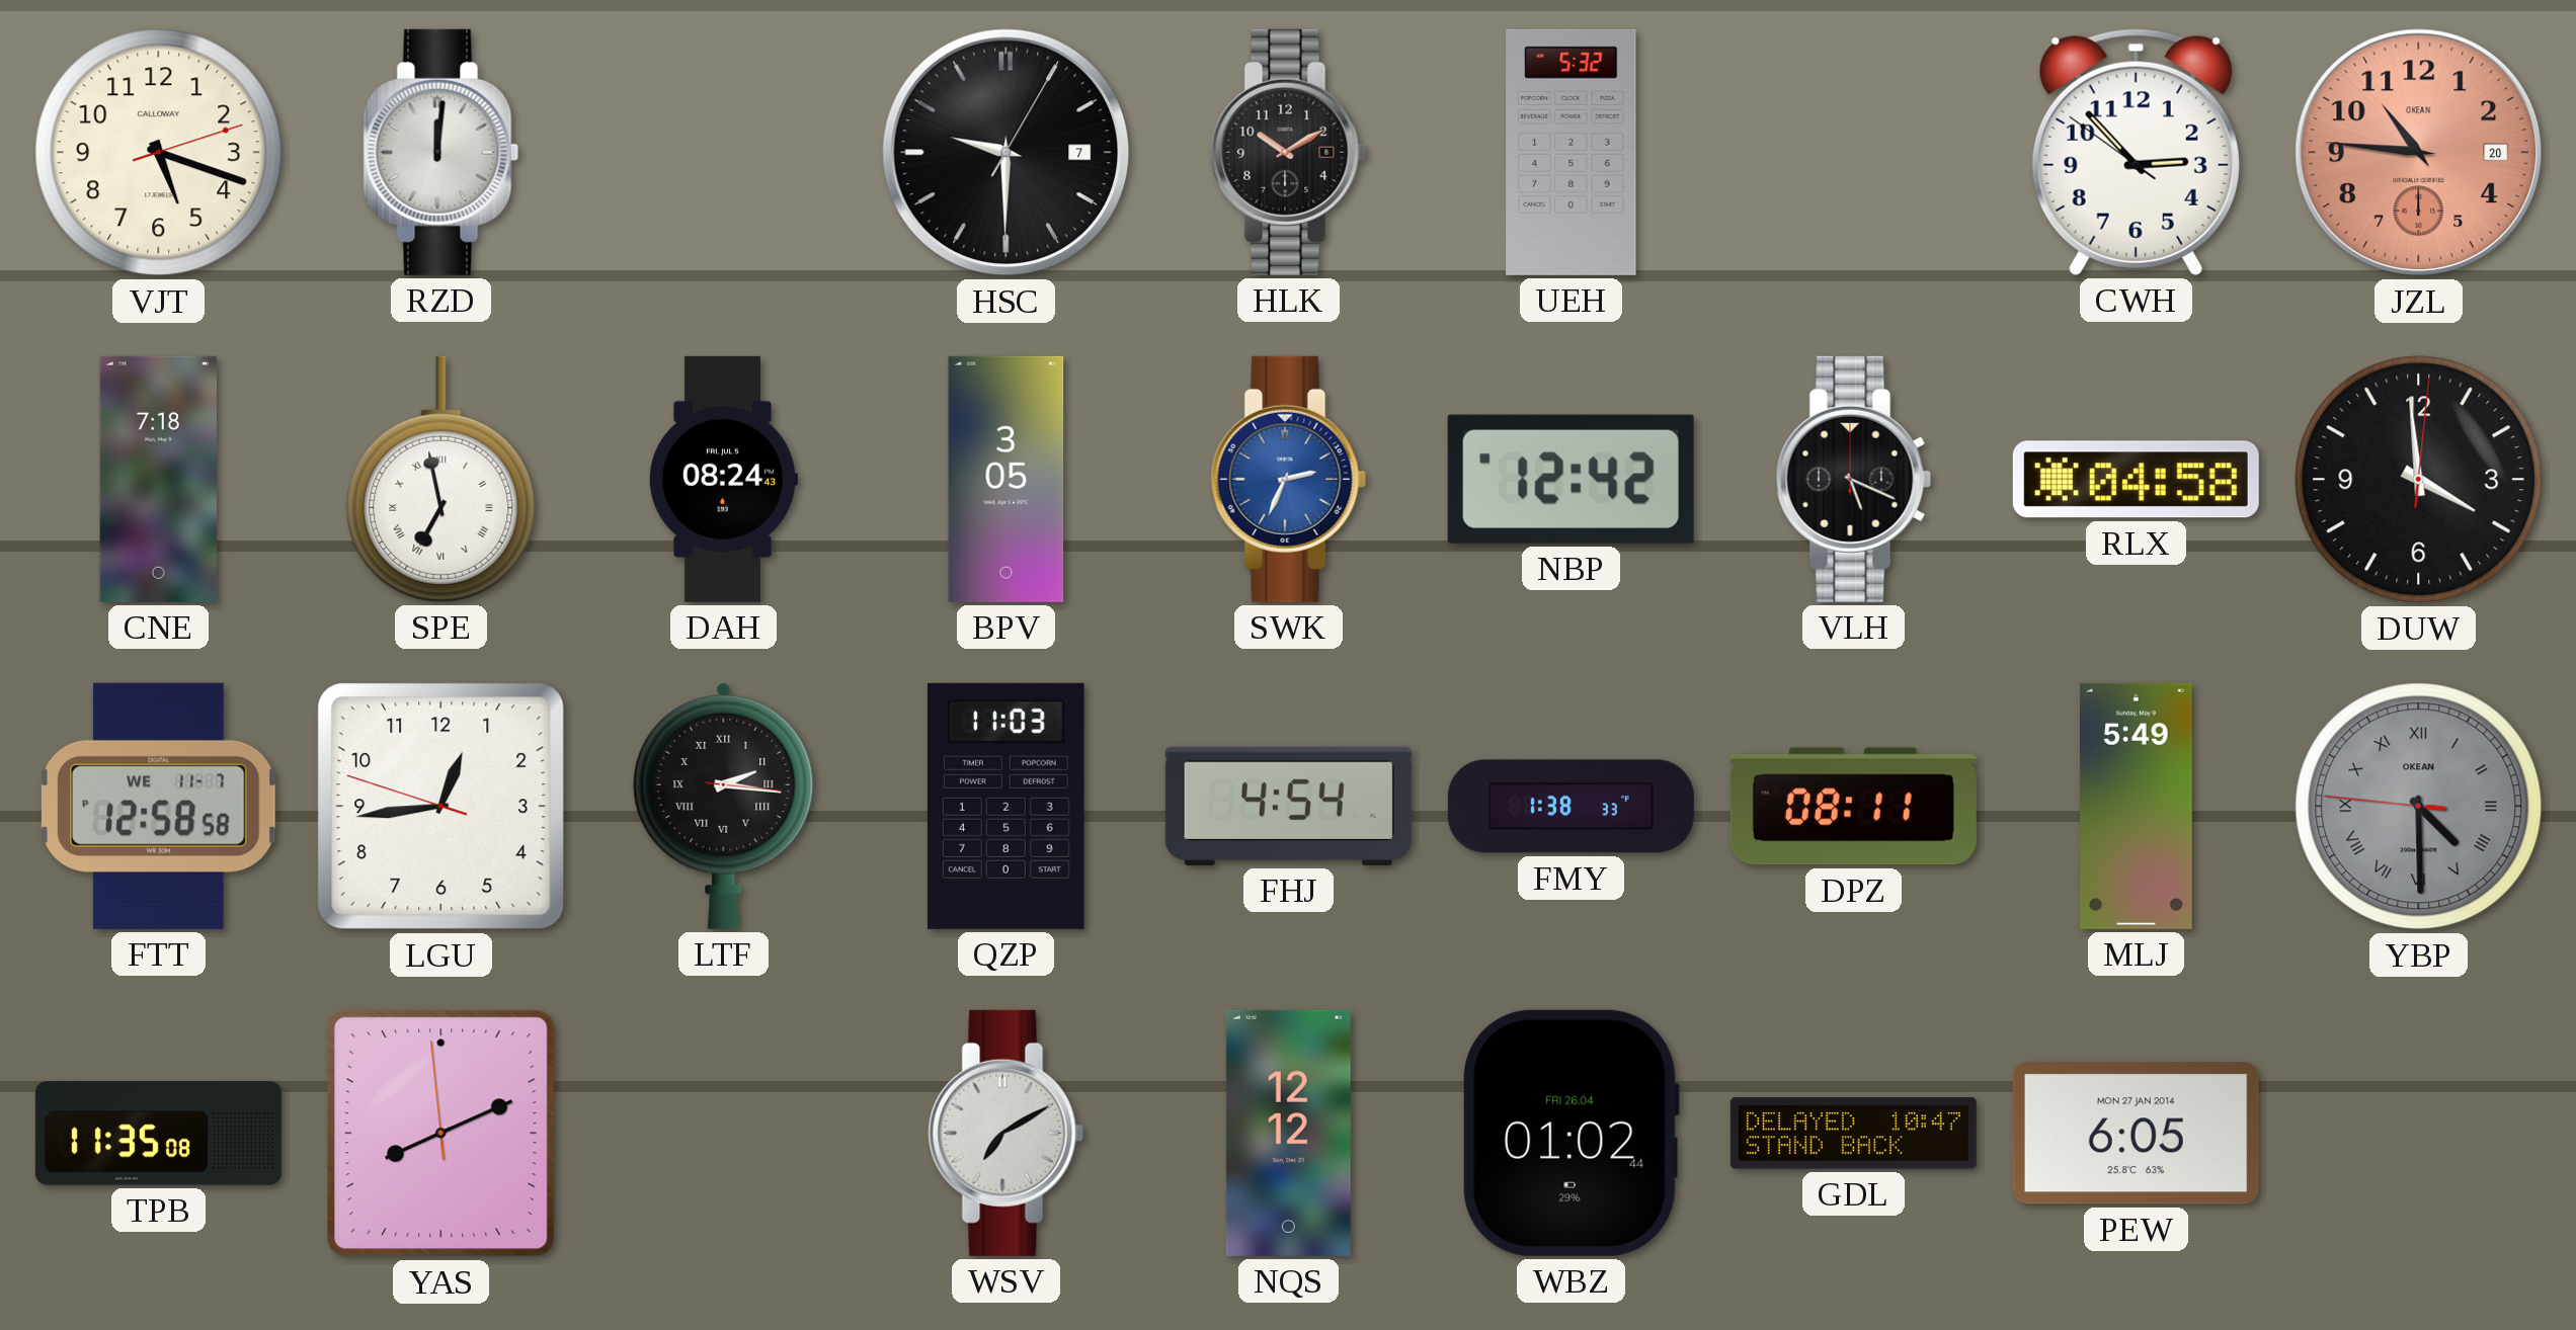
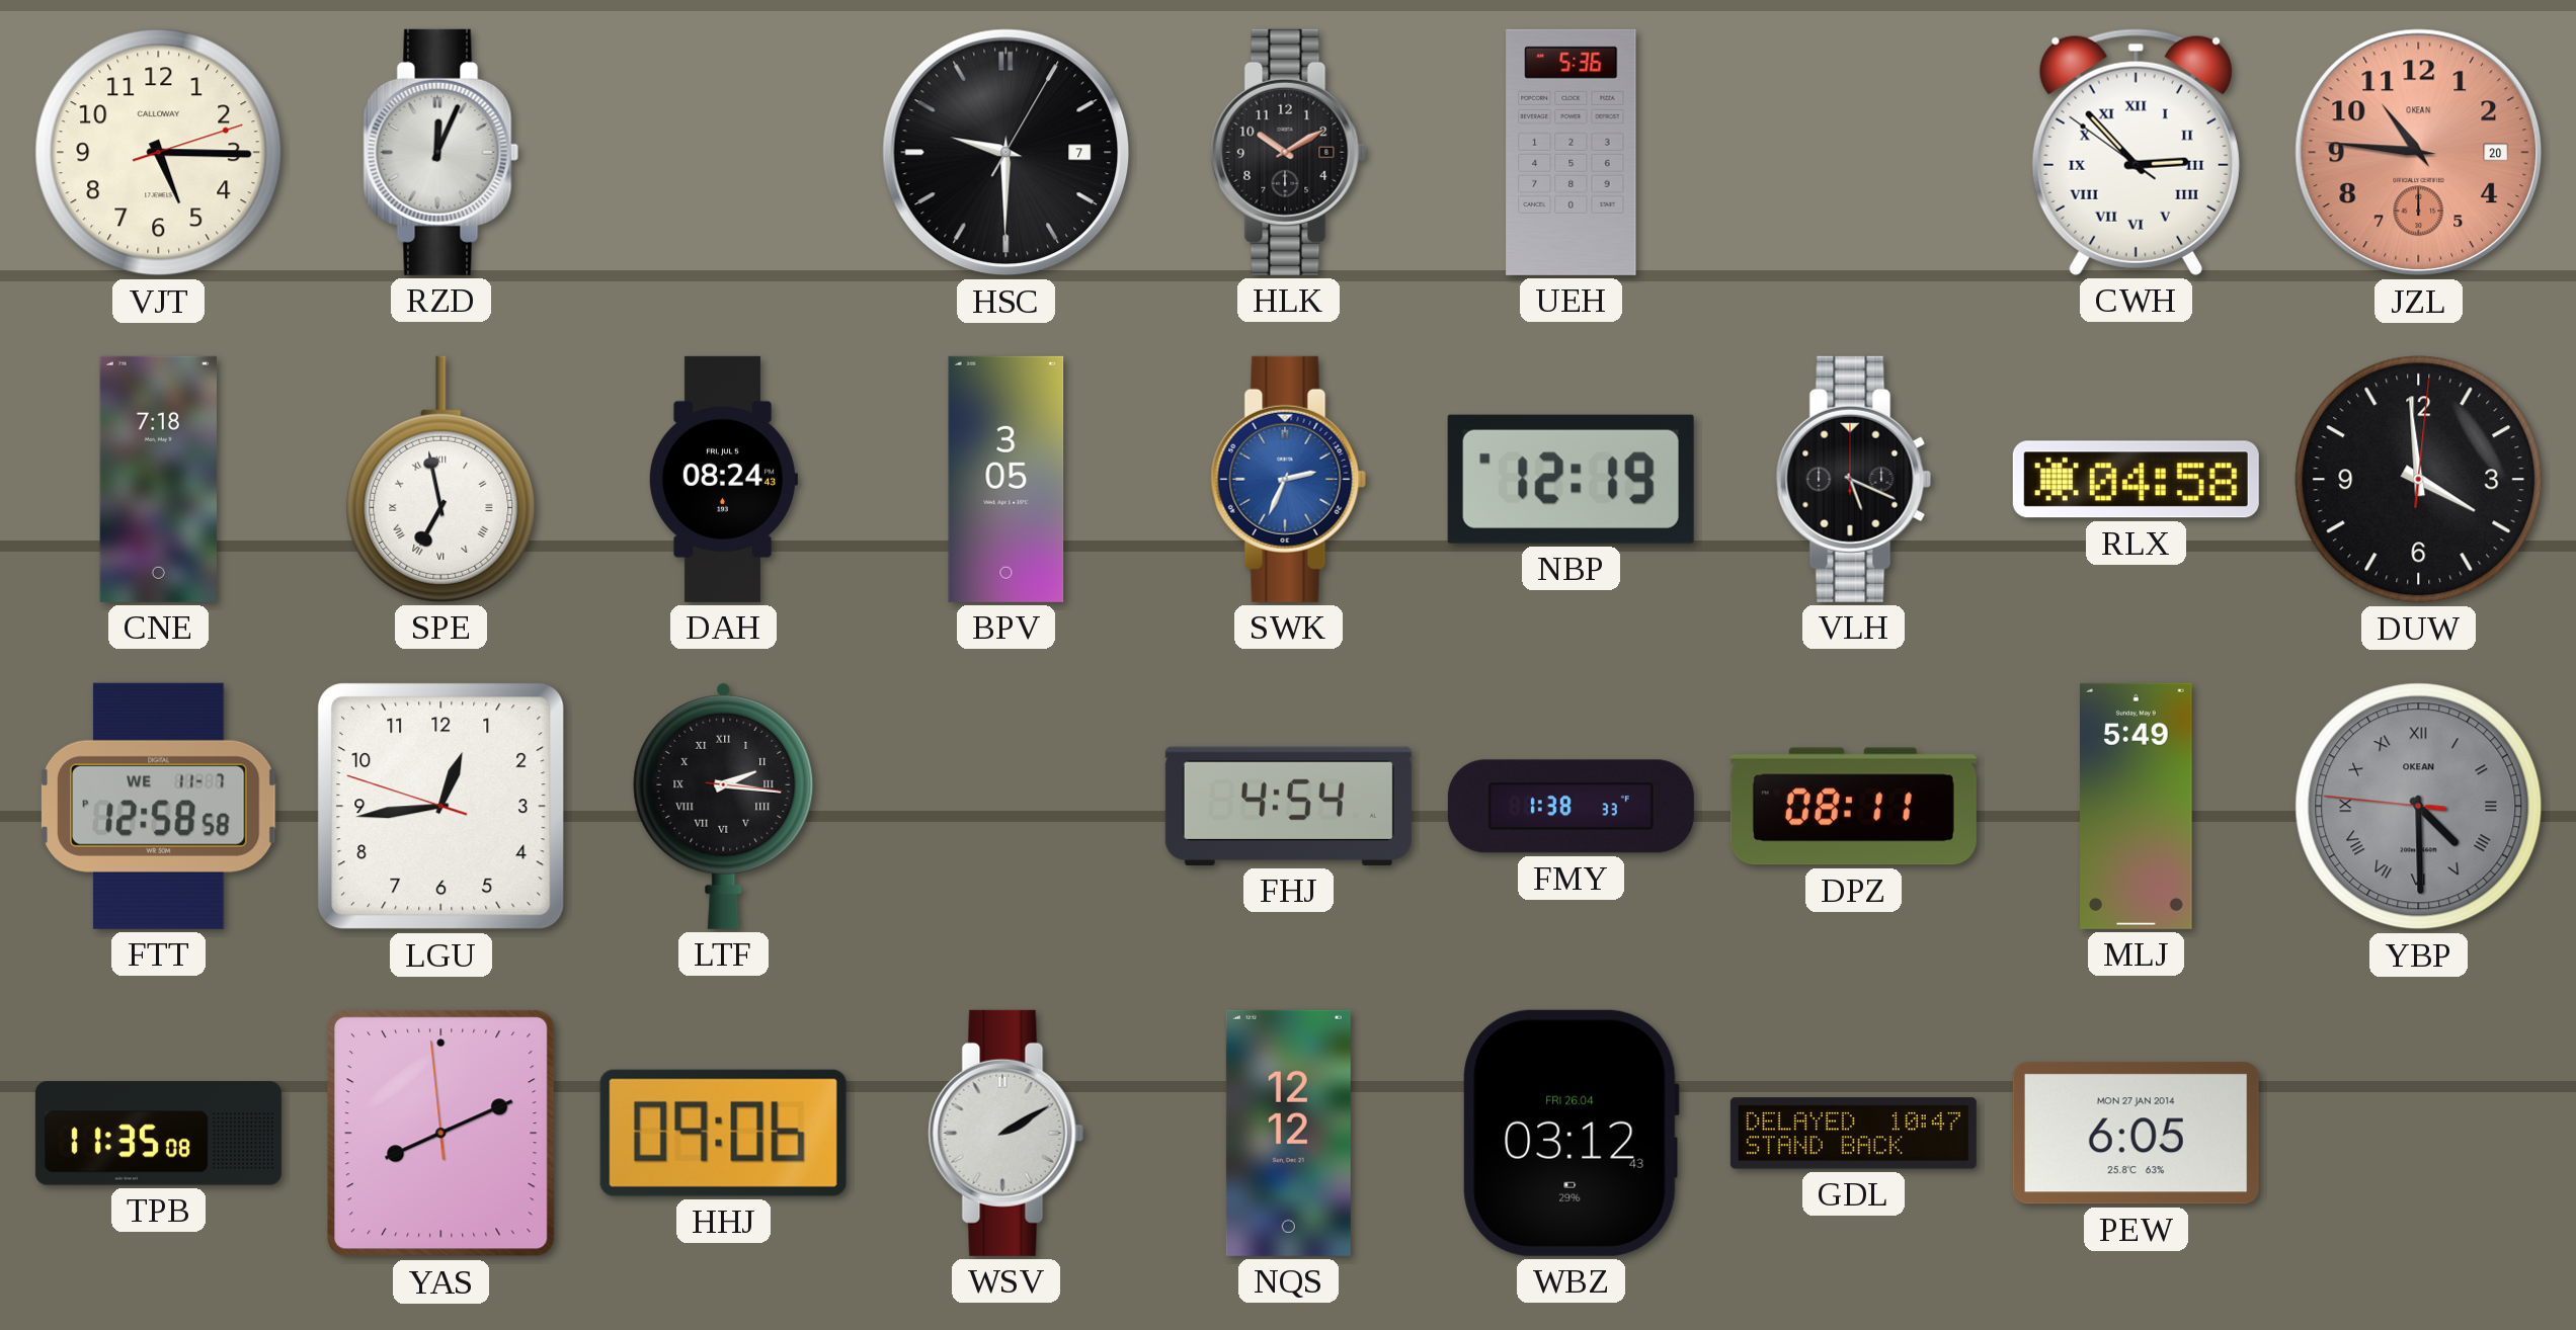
VJT: 5:18 -> 5:15
RZD: 12:01 -> 12:04
UEH: 5:32 -> 5:36
CWH numerals: Arabic -> Roman
NBP: 12:42 -> 12:19
QZP: 11:03 -> none
HHJ: none -> 09:06
WSV: 7:10 -> 2:10
WBZ: 01:02 -> 03:12
